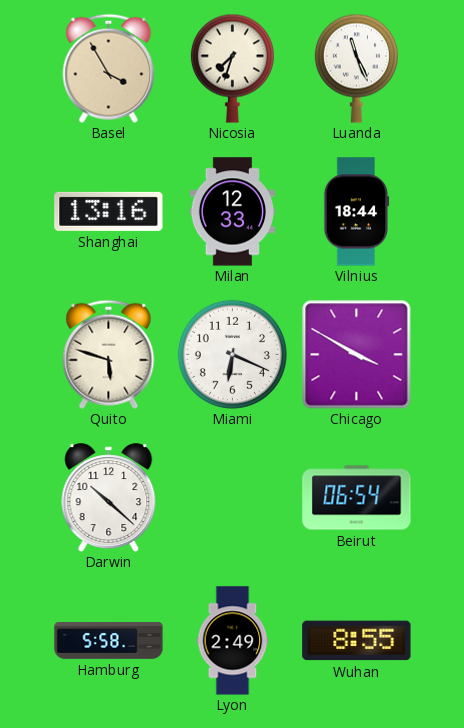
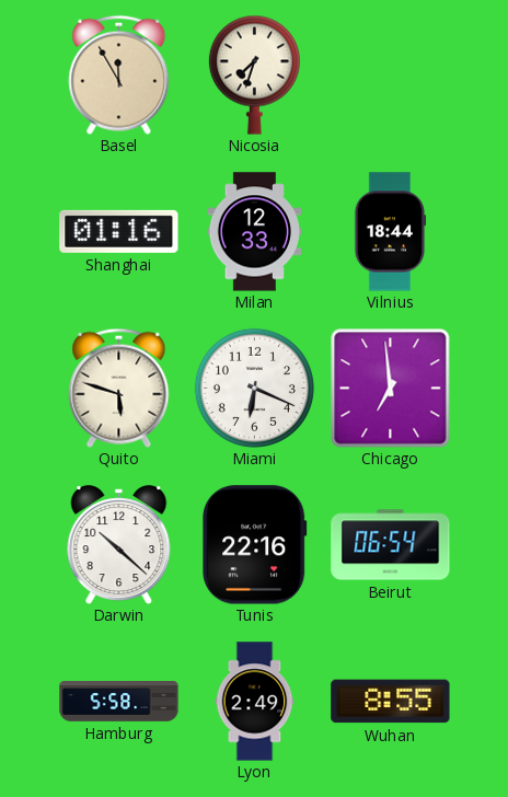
Basel: 3:55 -> 11:55
Luanda: 11:26 -> none
Shanghai: 13:16 -> 01:16
Chicago: 3:50 -> 6:59
Tunis: none -> 22:16
